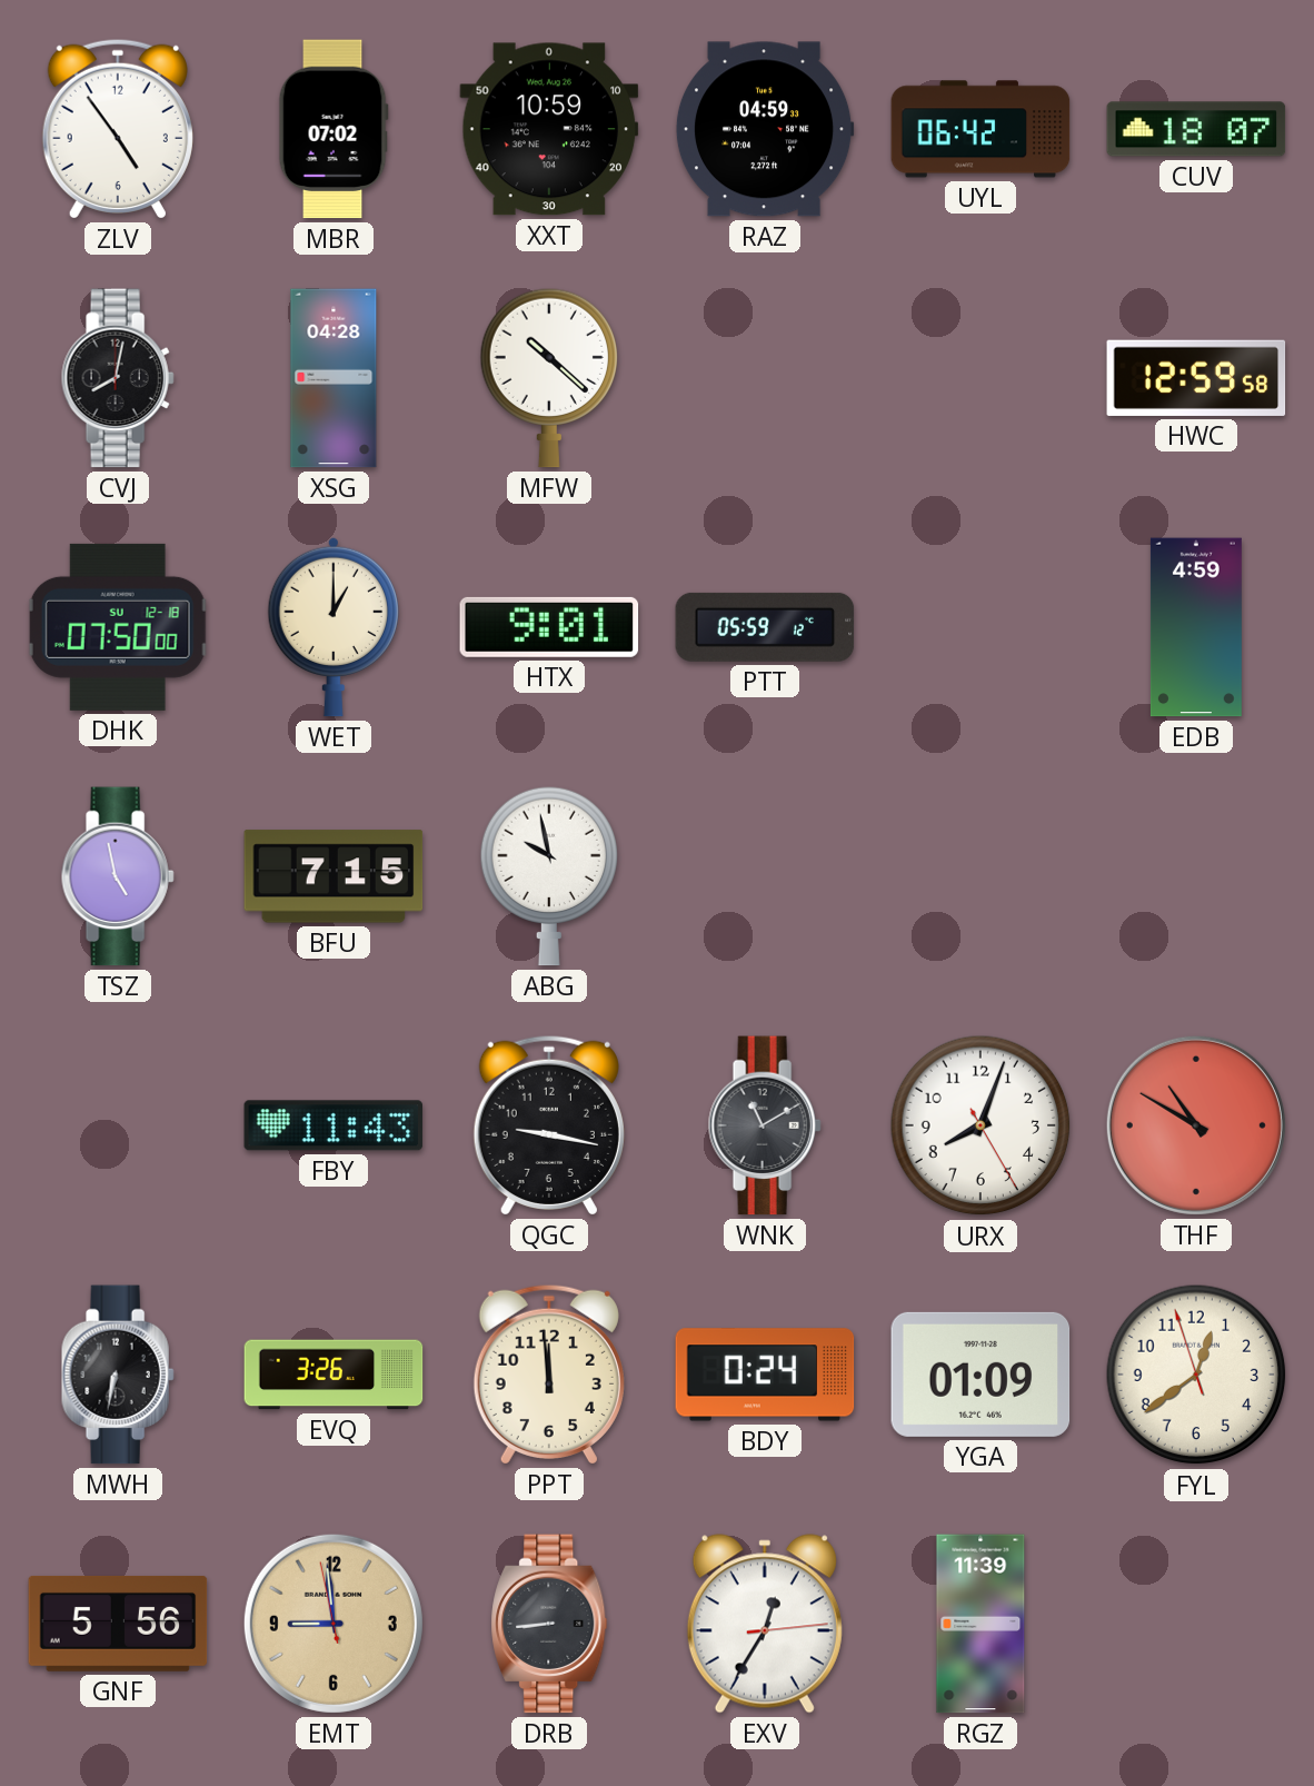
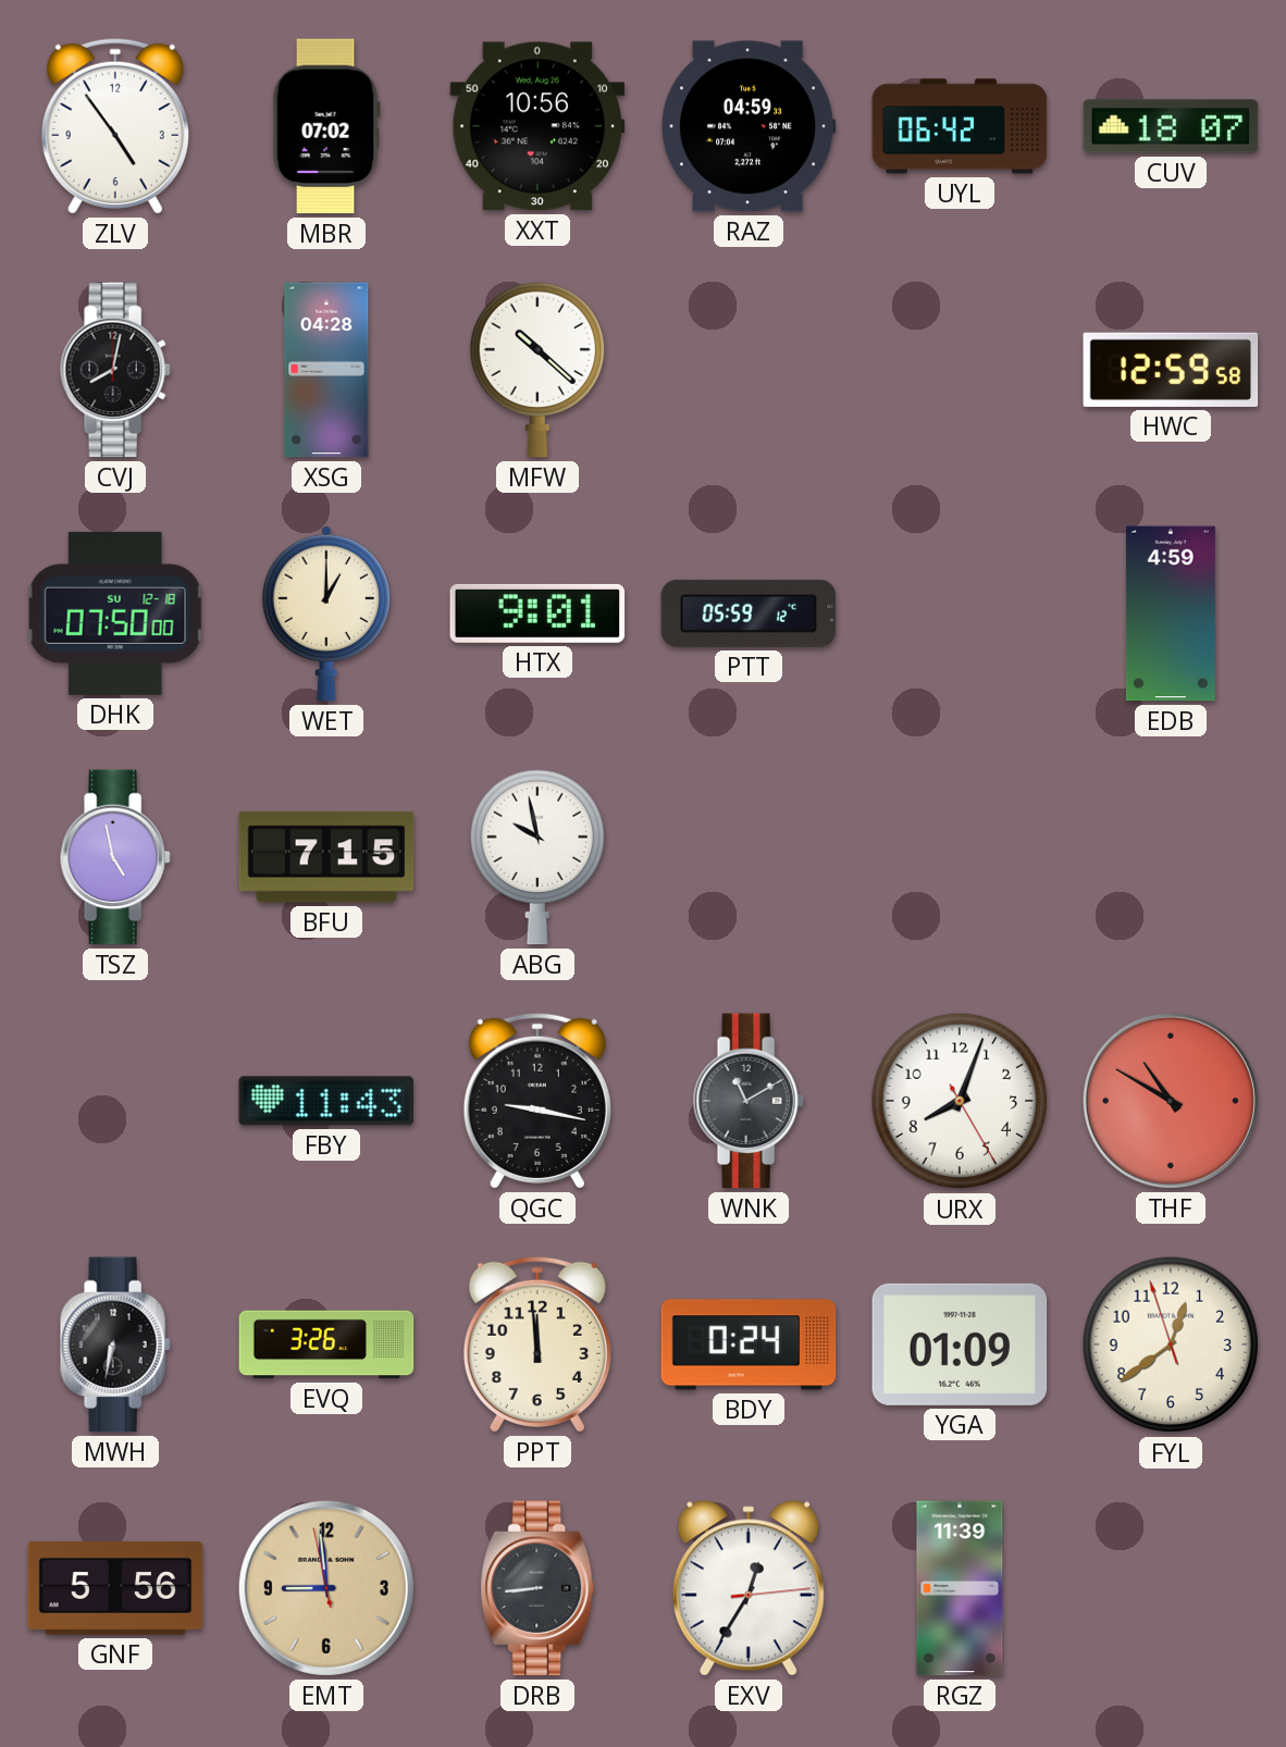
XXT: 10:59 -> 10:56
